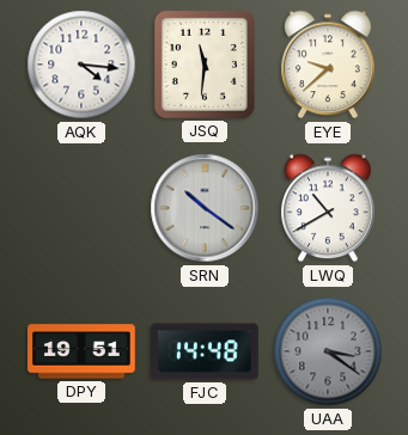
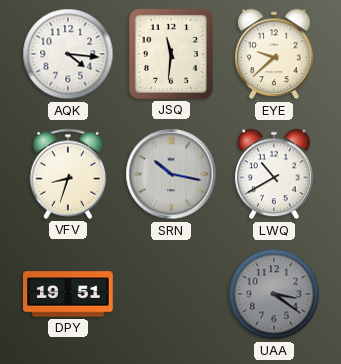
VFV: none -> 8:33
SRN: 10:21 -> 10:17
FJC: 14:48 -> none
